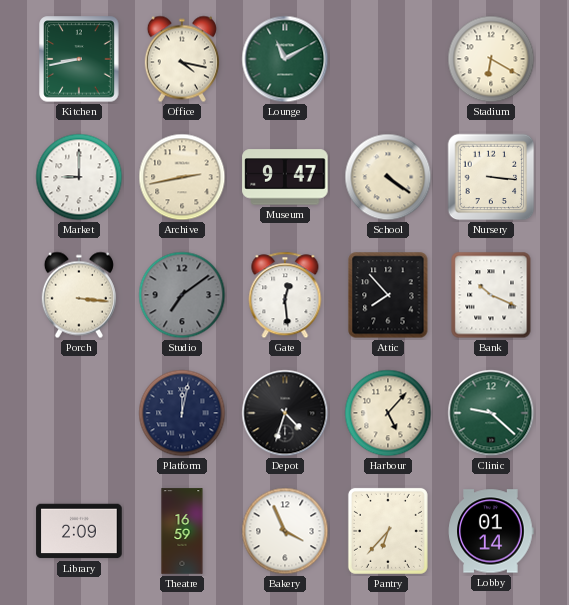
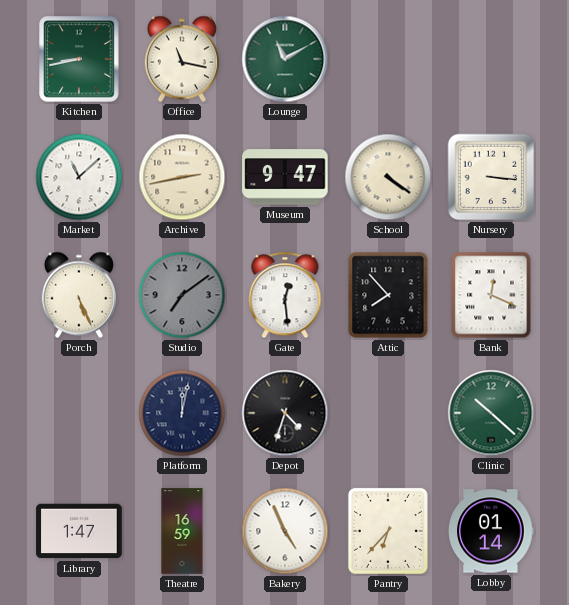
Office: 4:17 -> 11:17
Stadium: 6:20 -> none
Market: 9:00 -> 11:08
Porch: 3:16 -> 5:26
Bank: 10:19 -> 12:19
Harbour: 5:07 -> none
Clinic: 9:22 -> 10:22
Library: 2:09 -> 1:47
Bakery: 3:56 -> 4:56
